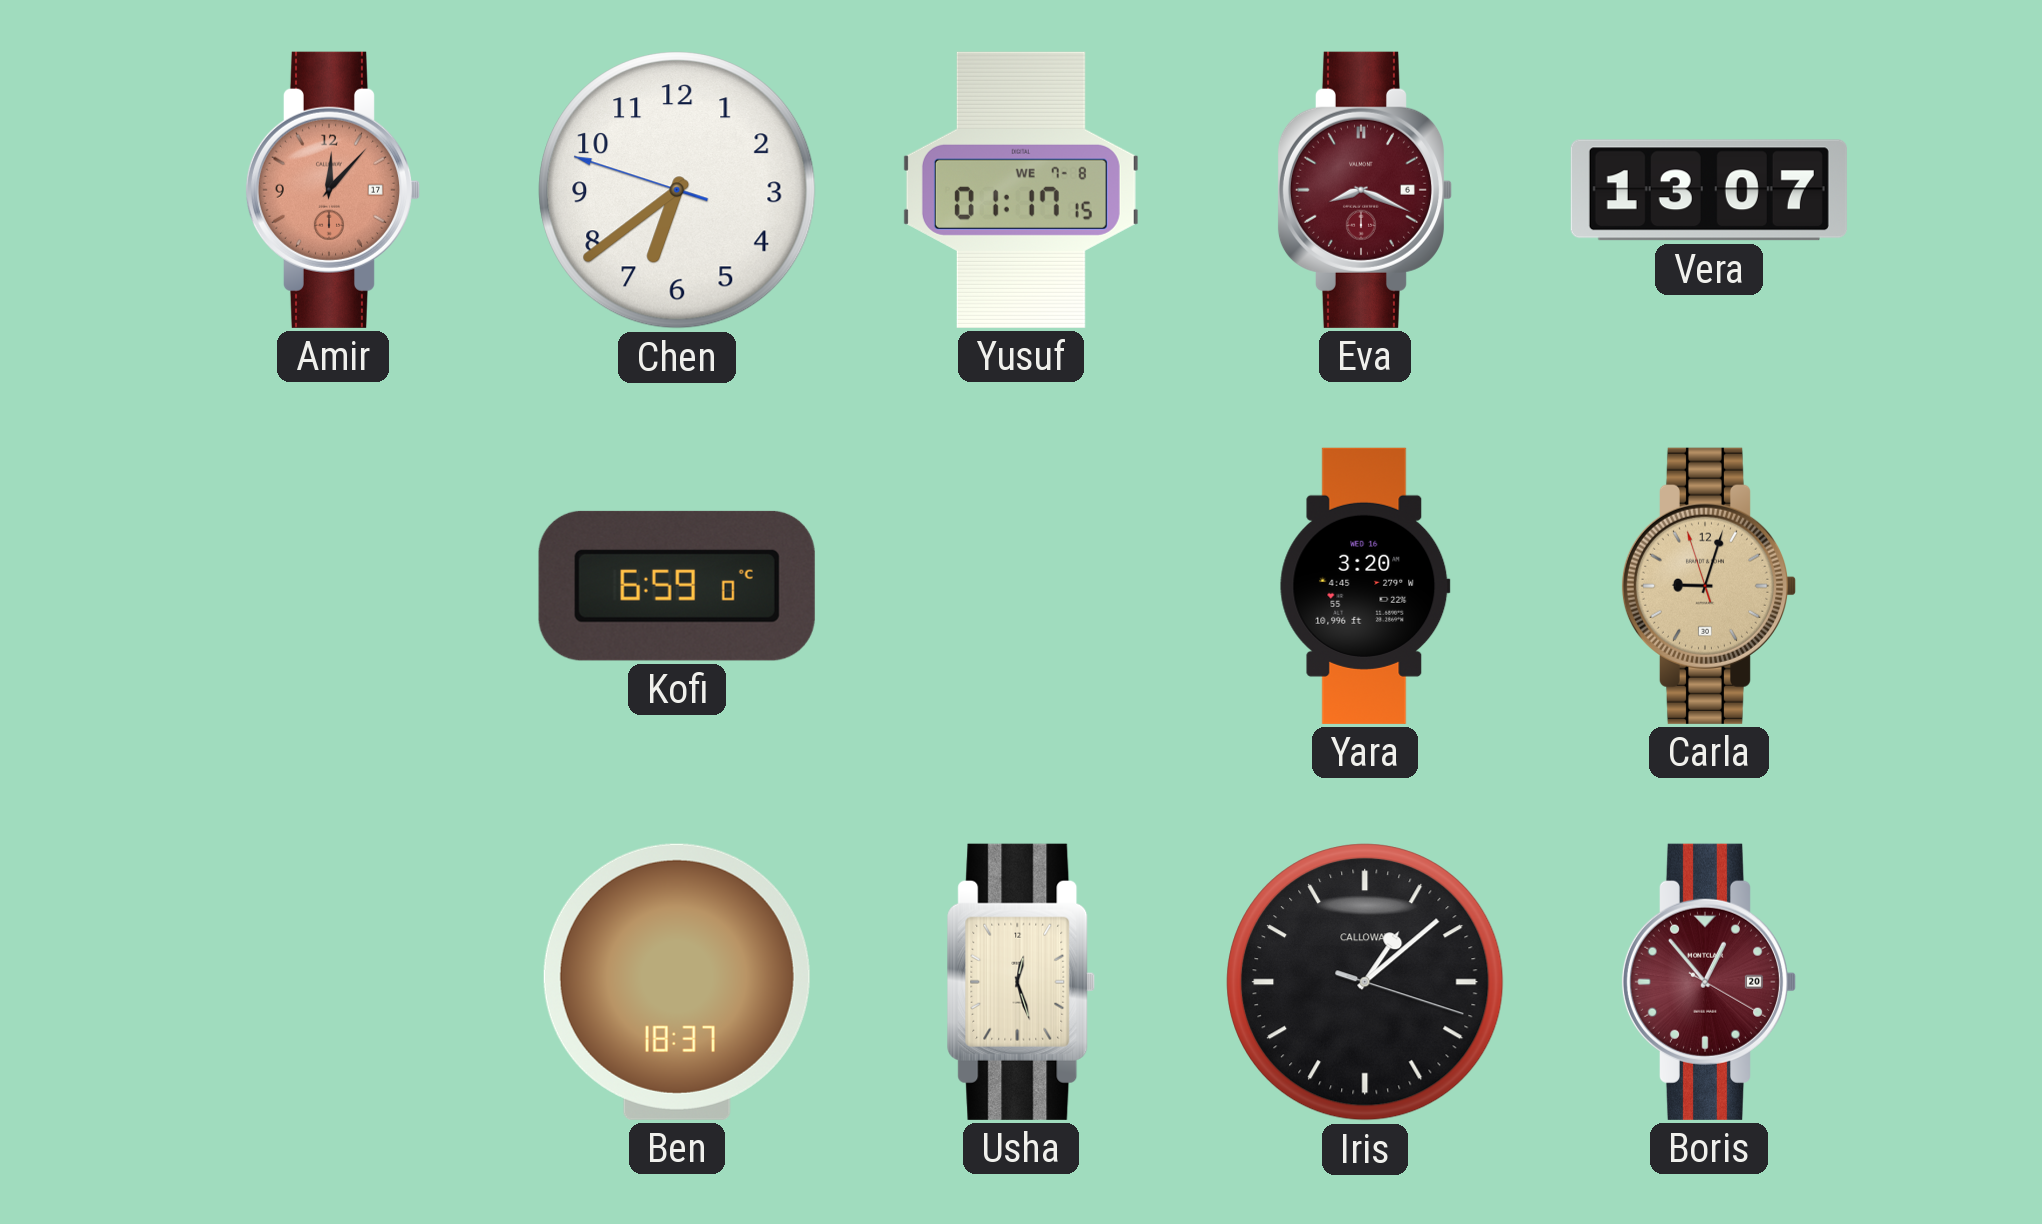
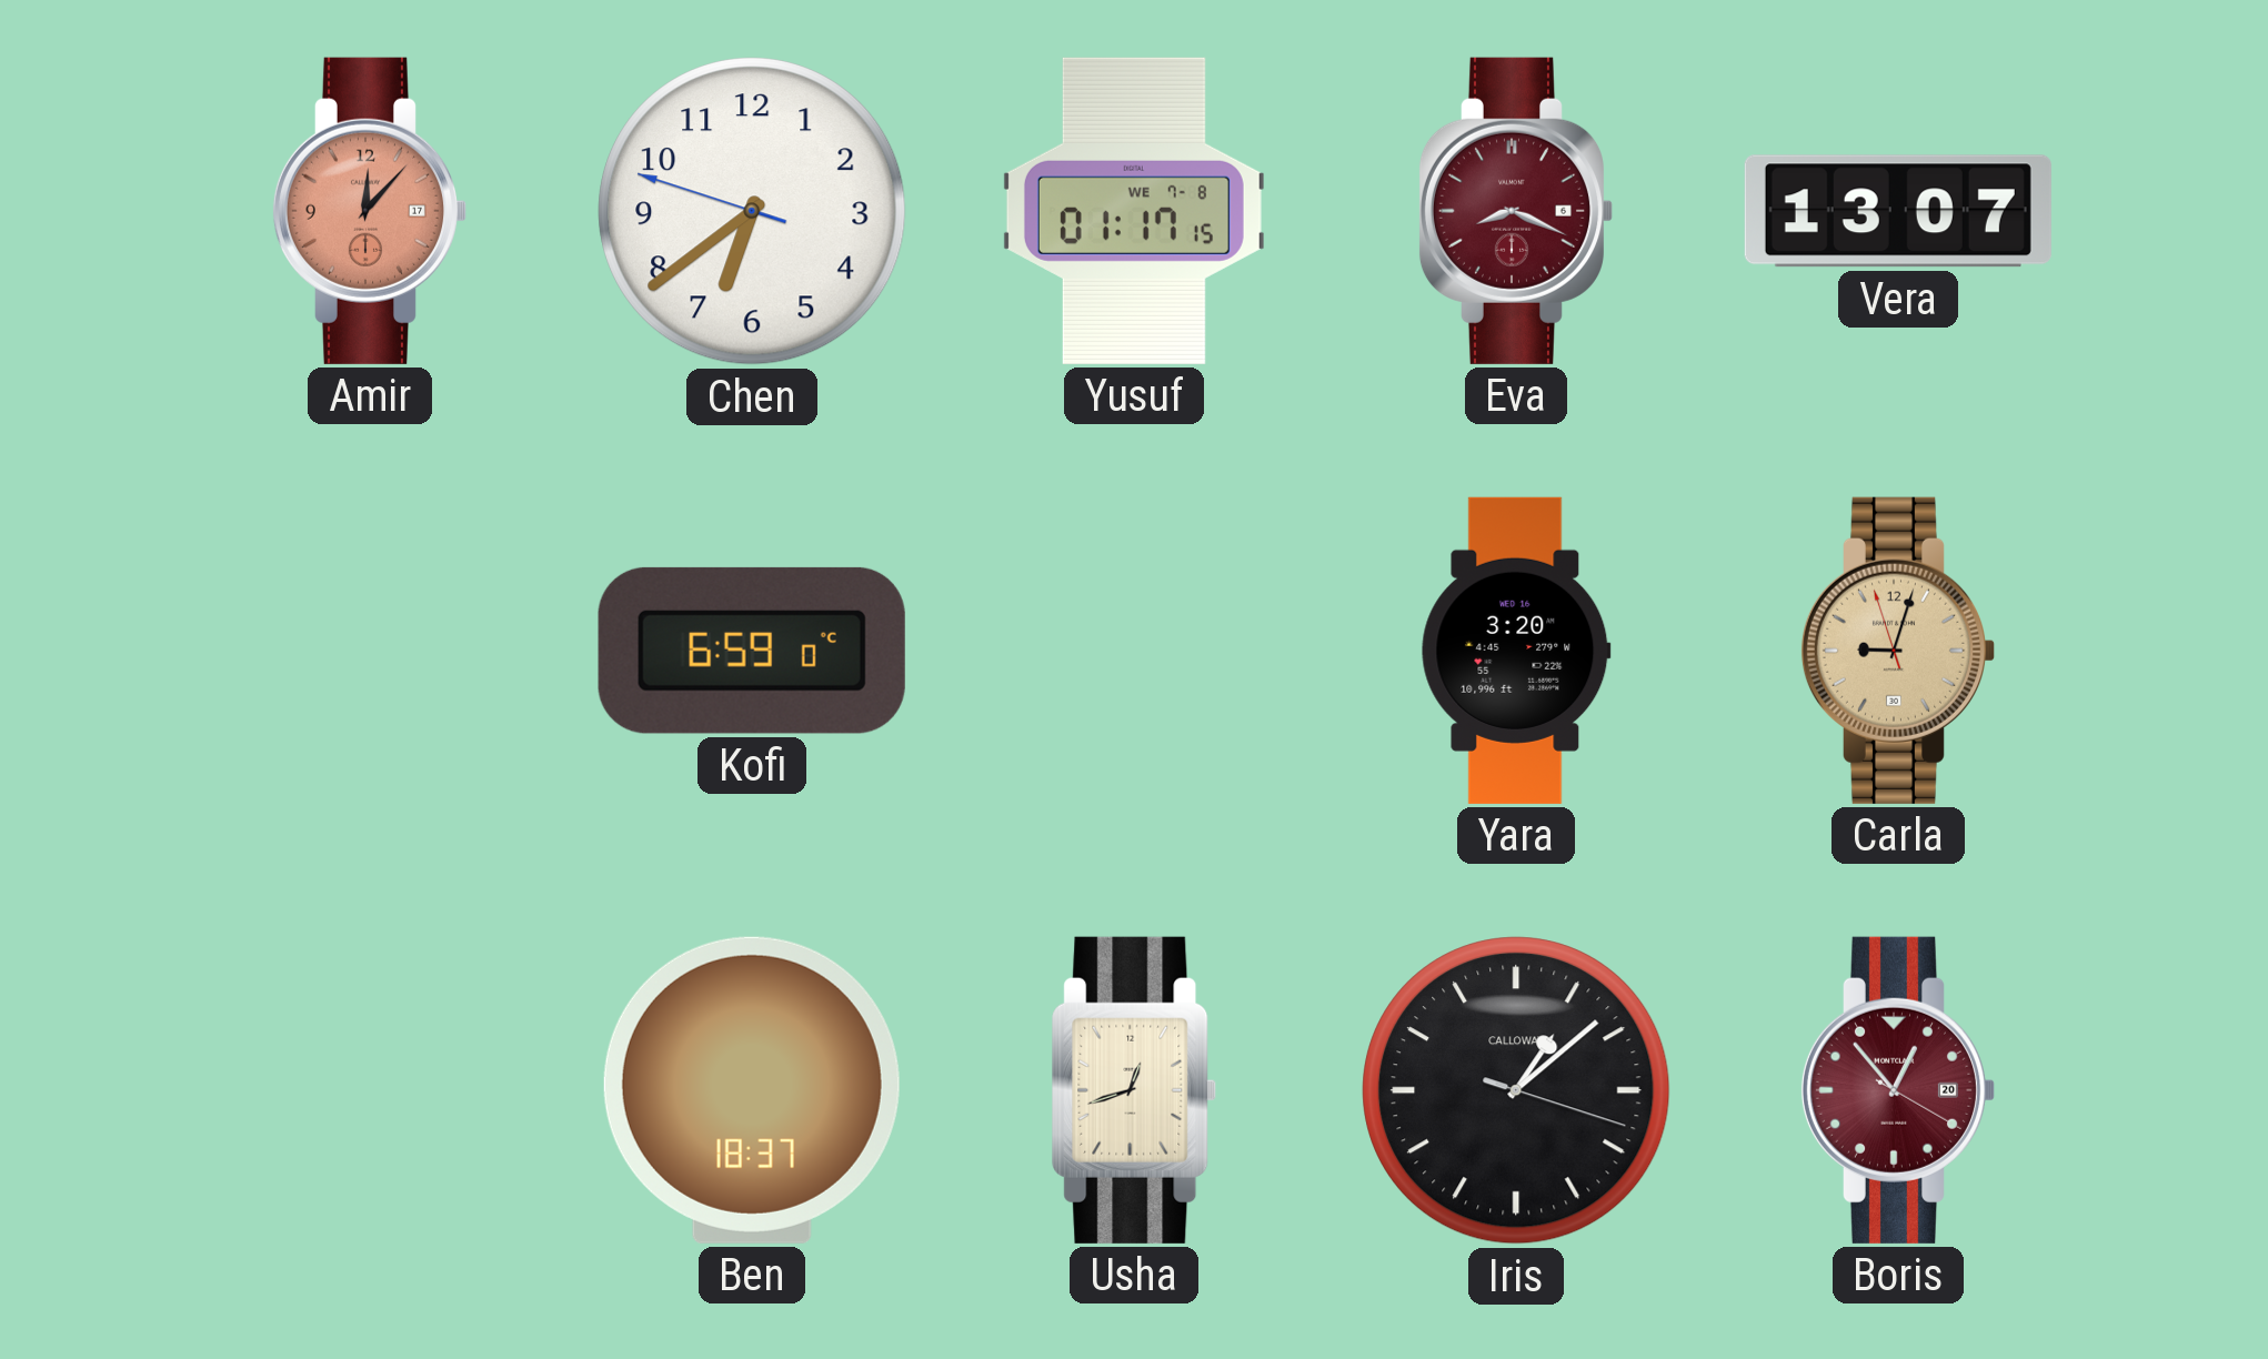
Usha: 12:27 -> 12:42
